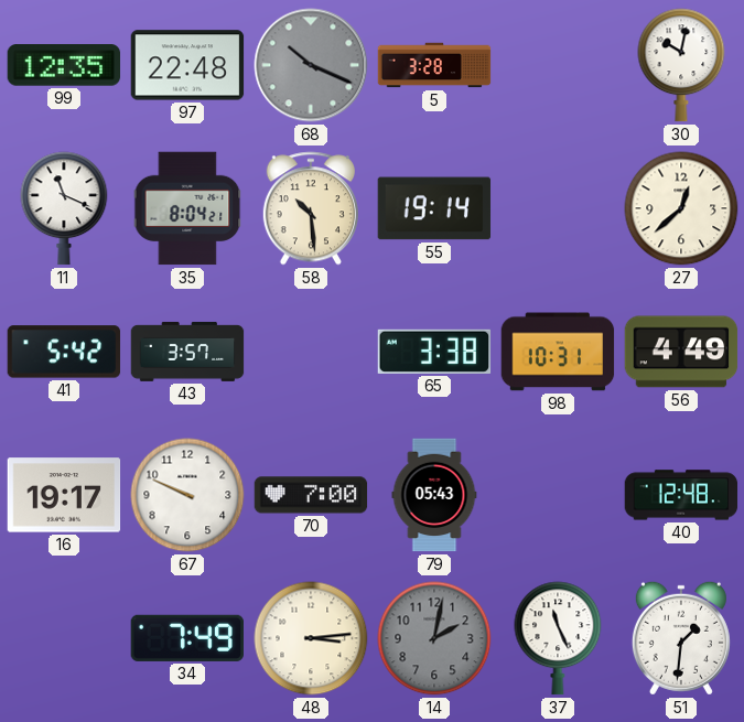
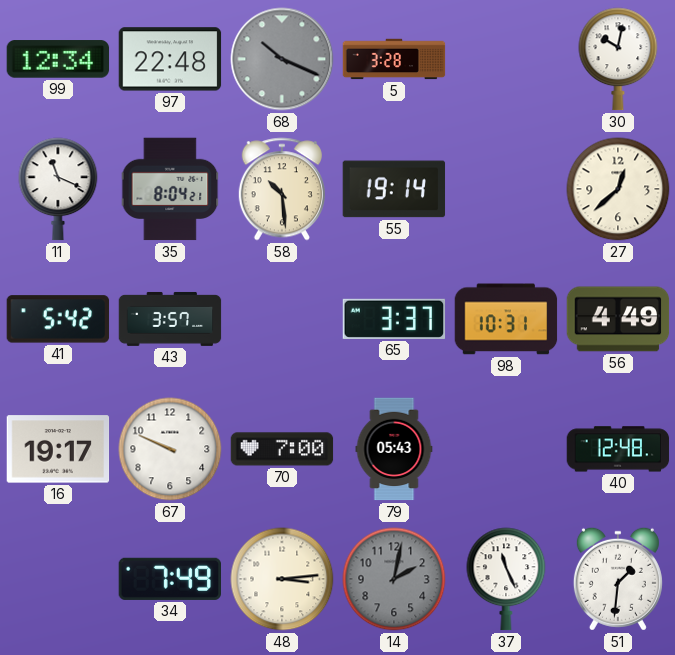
99: 12:35 -> 12:34
65: 3:38 -> 3:37
